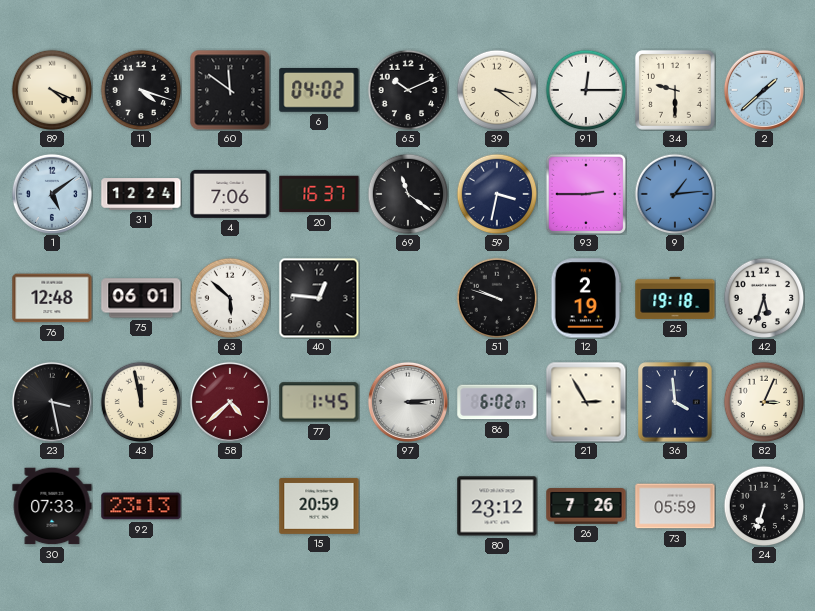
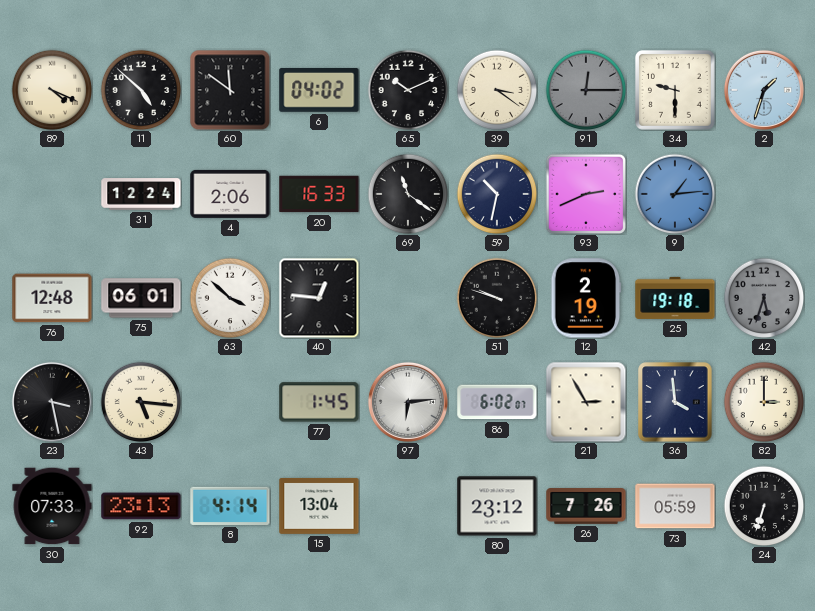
11: 4:18 -> 4:52
91 dial: white -> grey
2: 1:38 -> 1:33
1: 5:09 -> none
4: 7:06 -> 2:06
20: 16:37 -> 16:33
59: 3:32 -> 10:32
93: 2:45 -> 2:41
63: 5:52 -> 3:52
42 dial: white -> grey
43: 11:58 -> 5:16
58: 4:38 -> none
97: 3:14 -> 6:14
82: 3:04 -> 3:00
8: none -> 4:14
15: 20:59 -> 13:04
